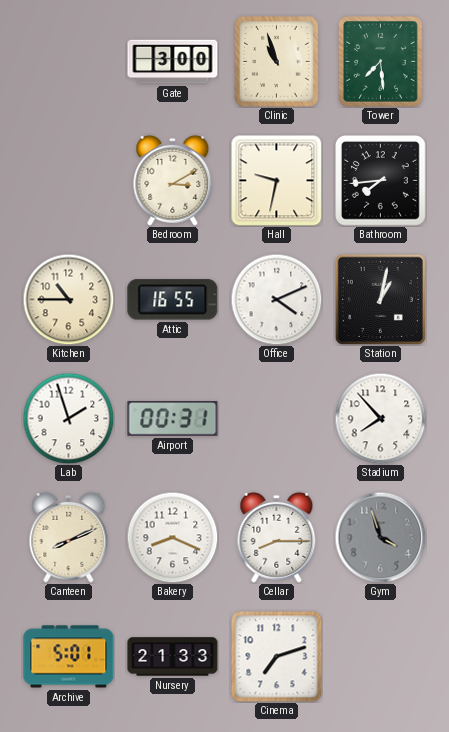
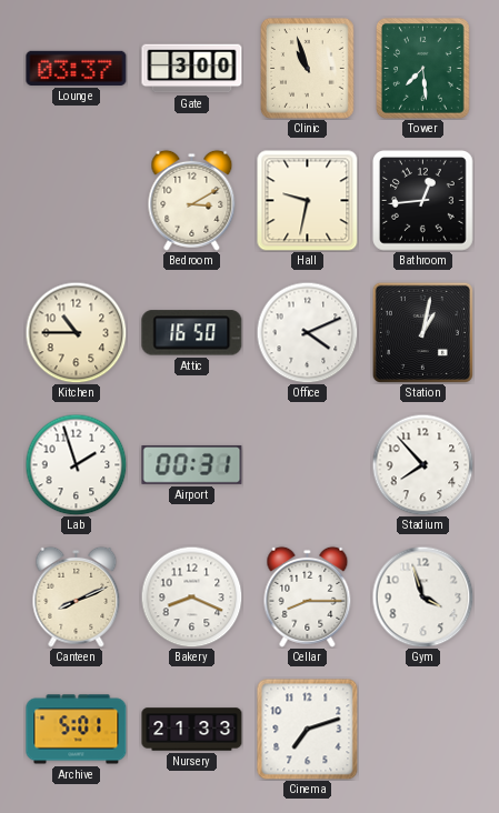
Lounge: none -> 03:37
Bathroom: 7:44 -> 12:44
Attic: 16:55 -> 16:50
Gym dial: grey -> white
